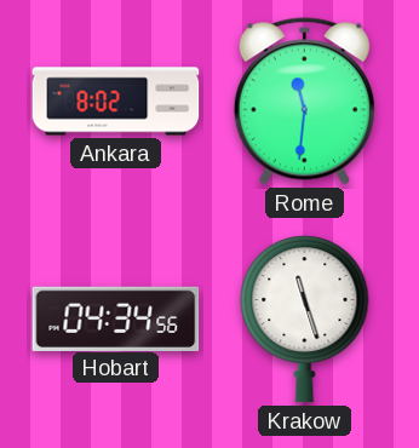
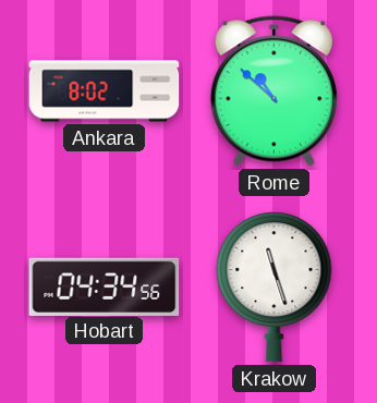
Rome: 11:31 -> 10:52
